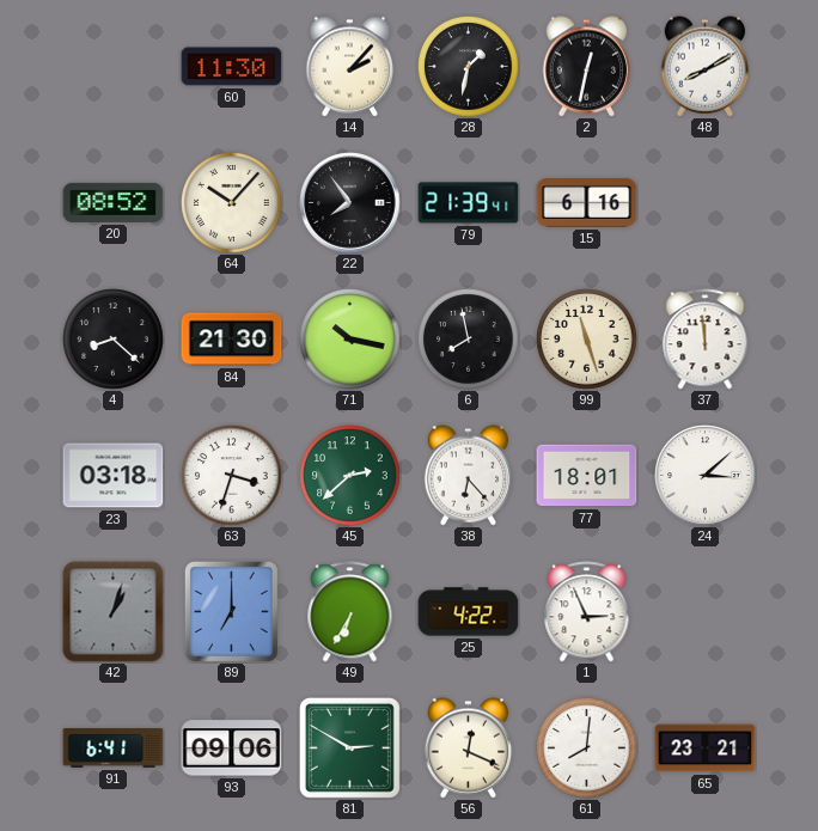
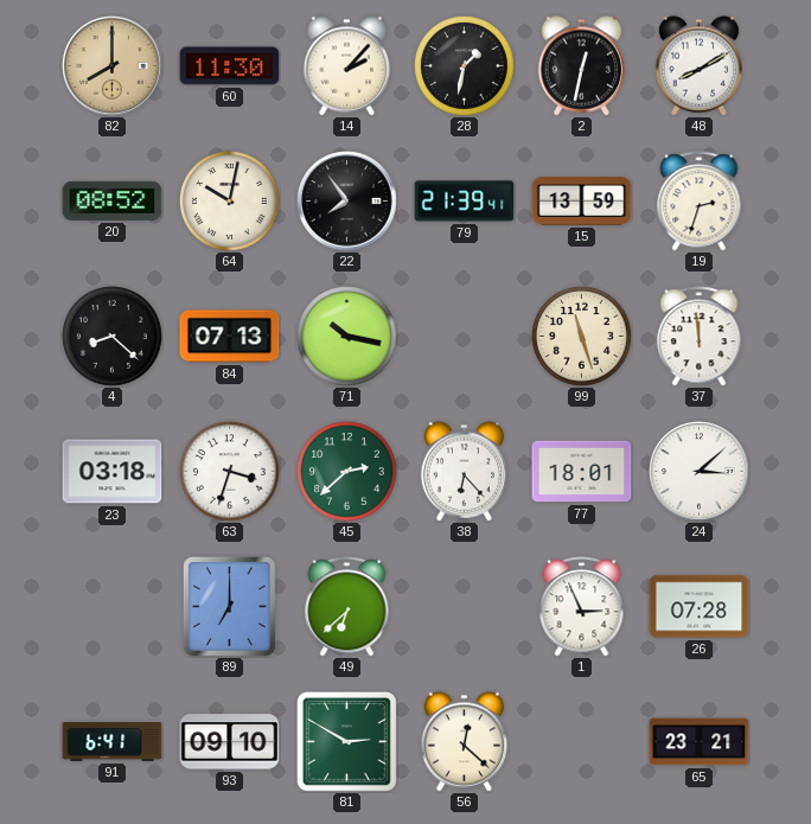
82: none -> 8:00
64: 10:07 -> 10:02
15: 6:16 -> 13:59
19: none -> 2:33
84: 21:30 -> 07:13
6: 7:58 -> none
42: 1:03 -> none
49: 6:35 -> 6:38
25: 4:22 -> none
26: none -> 07:28
93: 09:06 -> 09:10
56: 12:19 -> 12:22
61: 8:01 -> none
